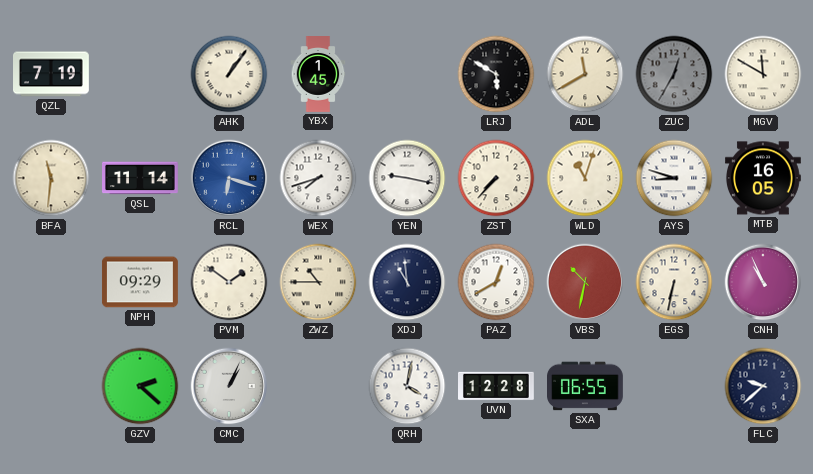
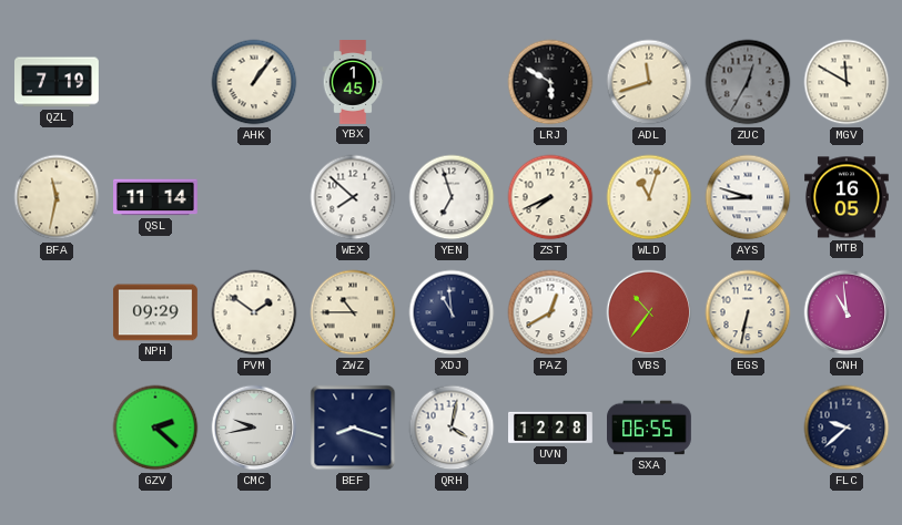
ADL: 11:40 -> 11:42
BFA: 11:31 -> 11:32
RCL: 6:18 -> none
WEX: 7:42 -> 7:52
YEN: 9:17 -> 6:57
ZST: 7:37 -> 7:41
VBS: 10:32 -> 10:36
CNH: 10:56 -> 10:59
CMC: 1:04 -> 9:43
BEF: none -> 8:18
